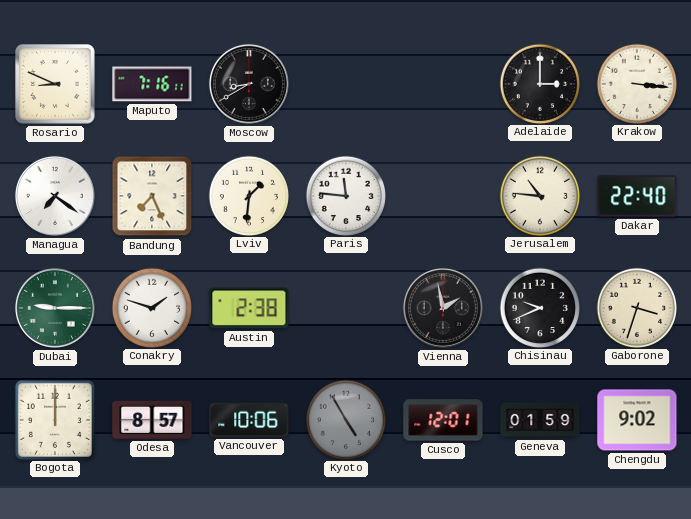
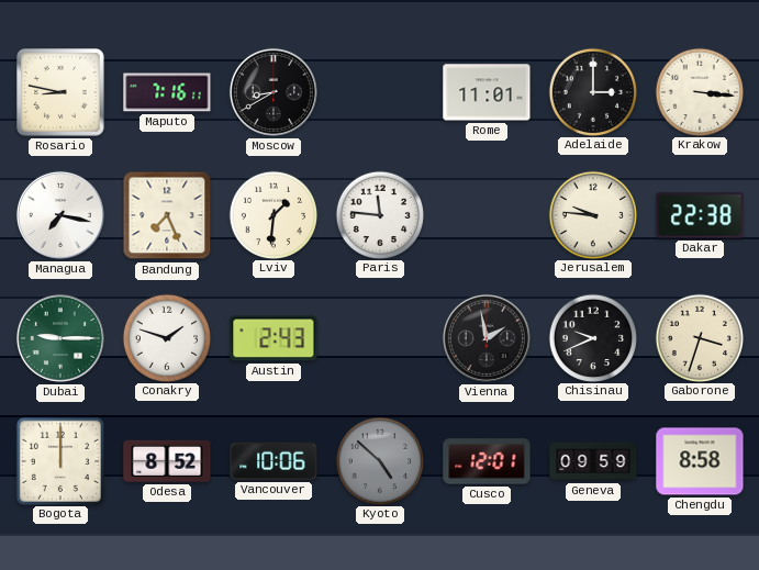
Rosario: 8:49 -> 8:47
Rome: none -> 11:01
Managua: 7:21 -> 7:17
Jerusalem: 10:46 -> 9:46
Dakar: 22:40 -> 22:38
Austin: 2:38 -> 2:43
Odesa: 8:57 -> 8:52
Kyoto: 4:55 -> 4:52
Geneva: 01:59 -> 09:59
Chengdu: 9:02 -> 8:58
